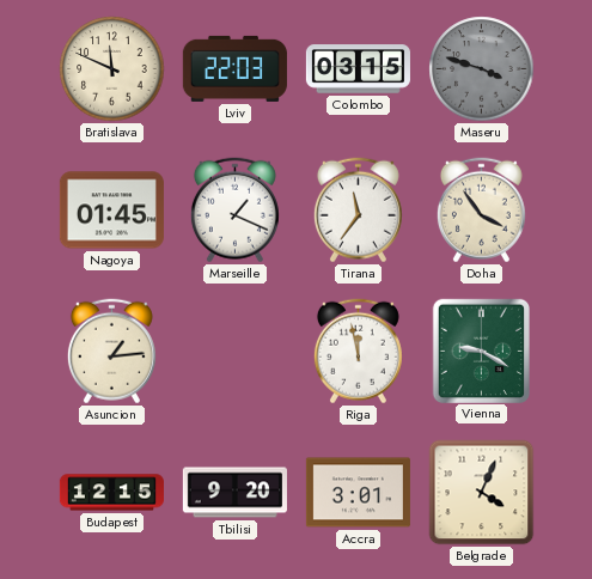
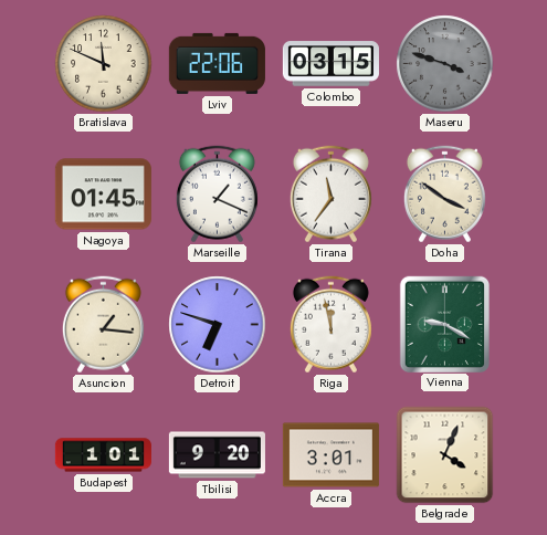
Lviv: 22:03 -> 22:06
Doha: 3:54 -> 3:51
Asuncion: 1:14 -> 1:16
Detroit: none -> 6:48
Budapest: 12:15 -> 1:01
